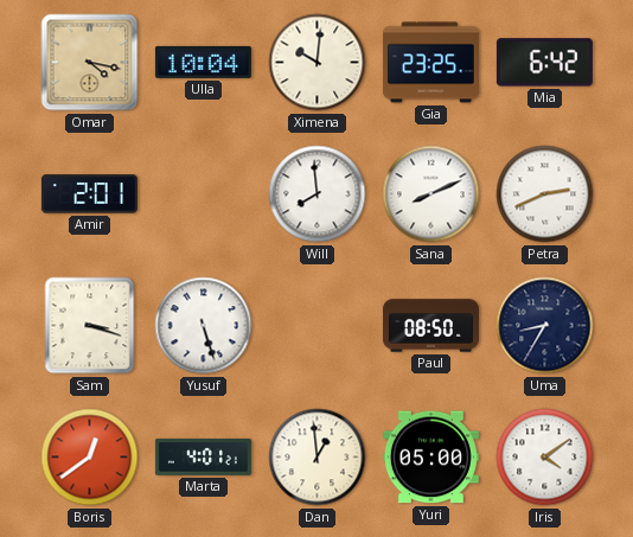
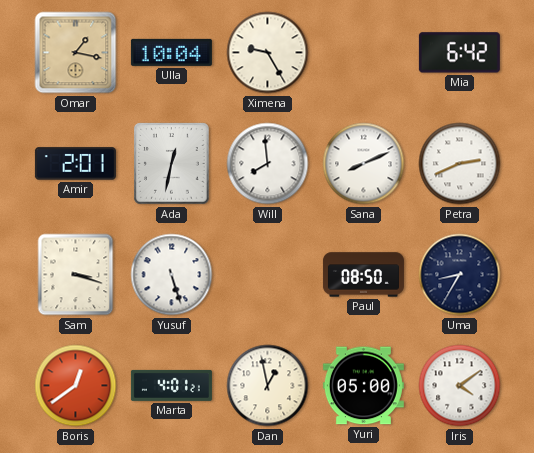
Omar: 4:17 -> 1:17
Ximena: 10:01 -> 9:25
Gia: 23:25 -> none
Ada: none -> 12:32
Dan: 12:59 -> 12:58
